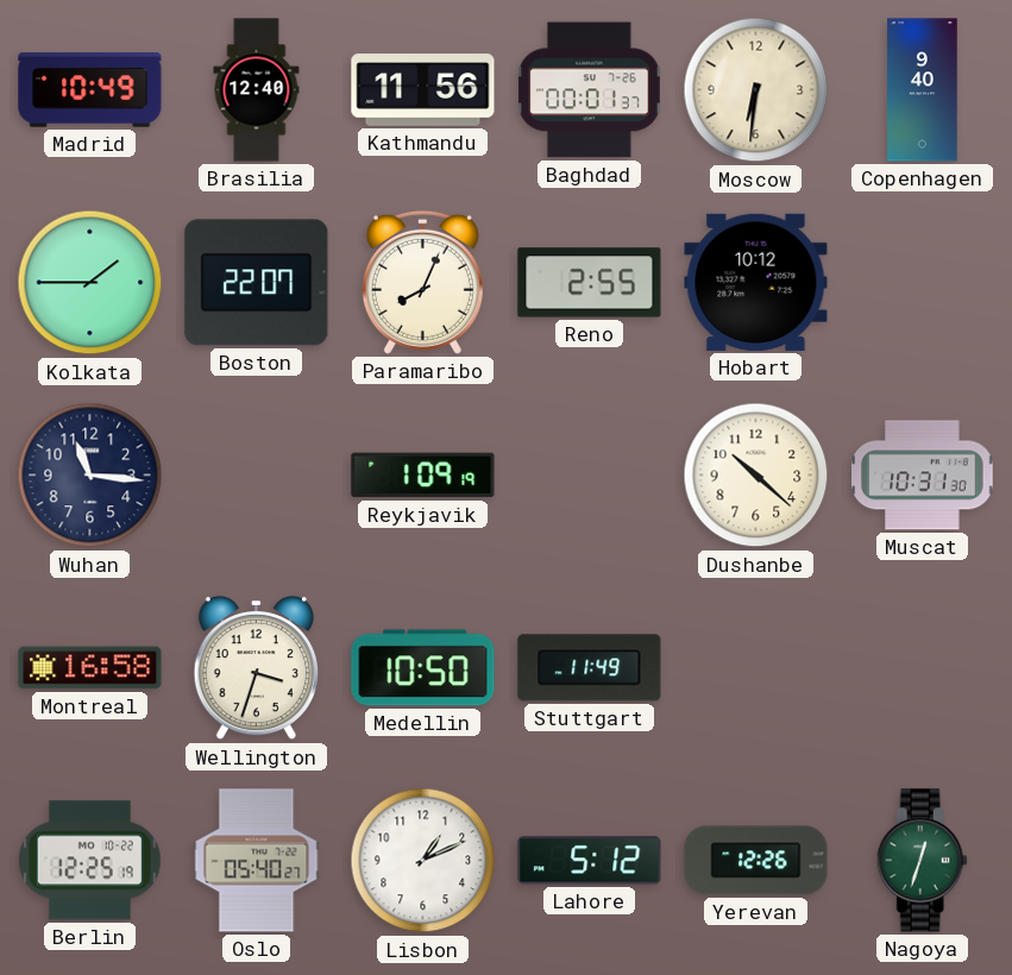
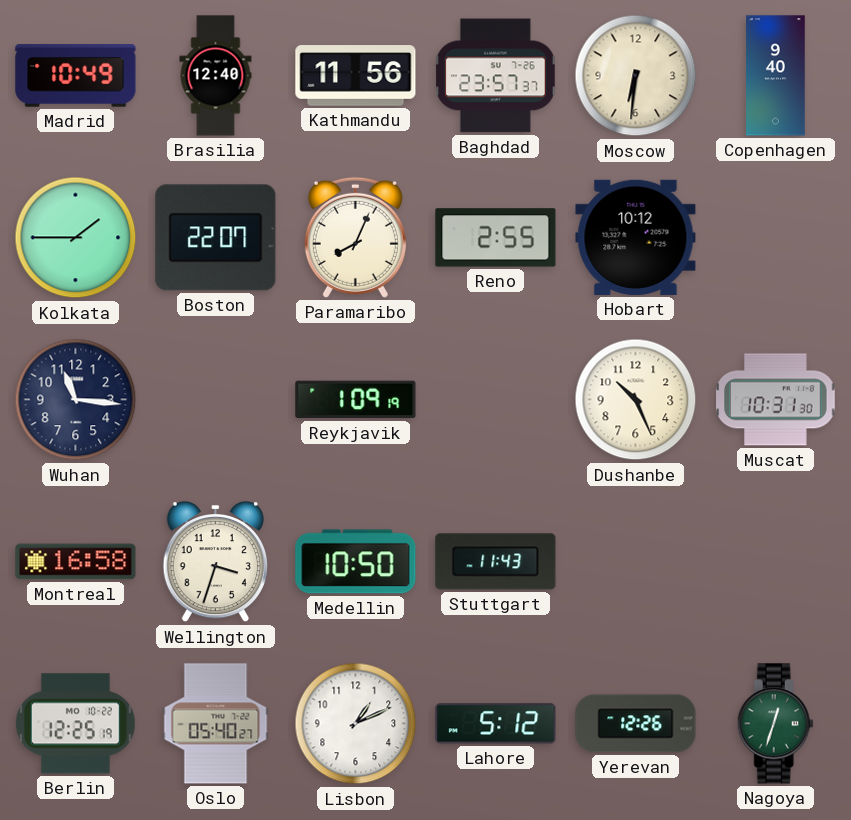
Baghdad: 00:01 -> 23:57
Dushanbe: 10:22 -> 10:26
Stuttgart: 11:49 -> 11:43
